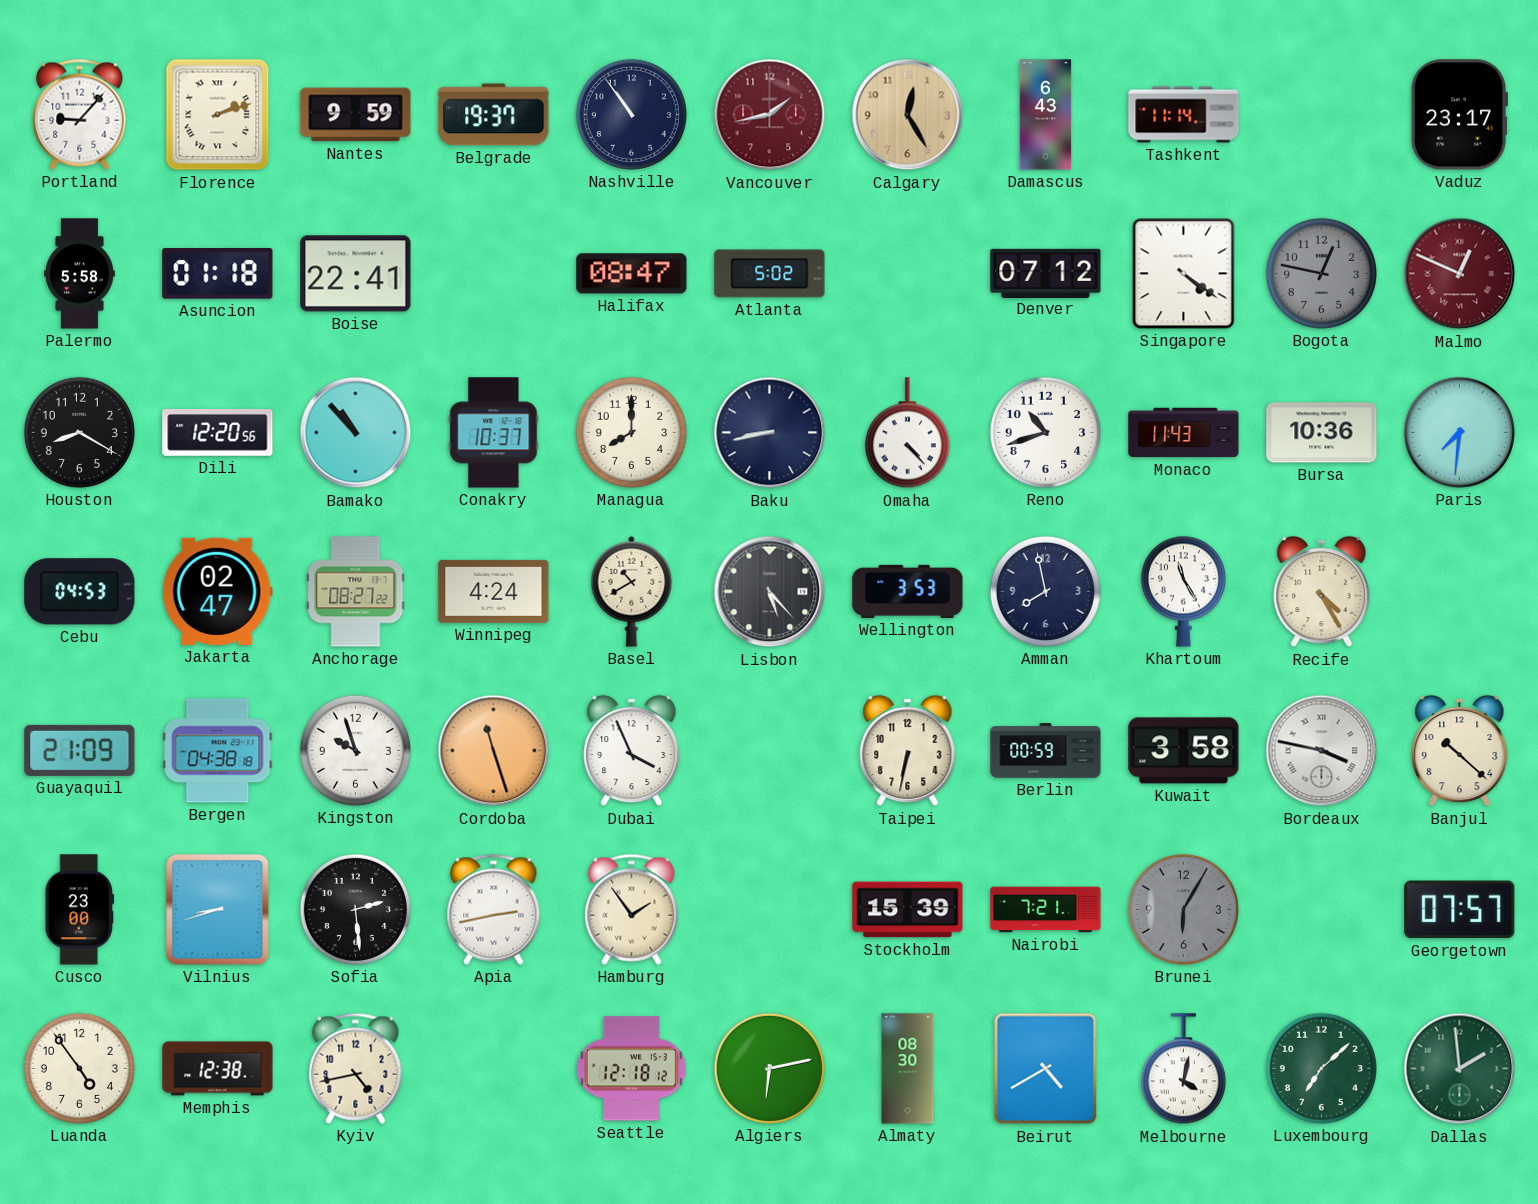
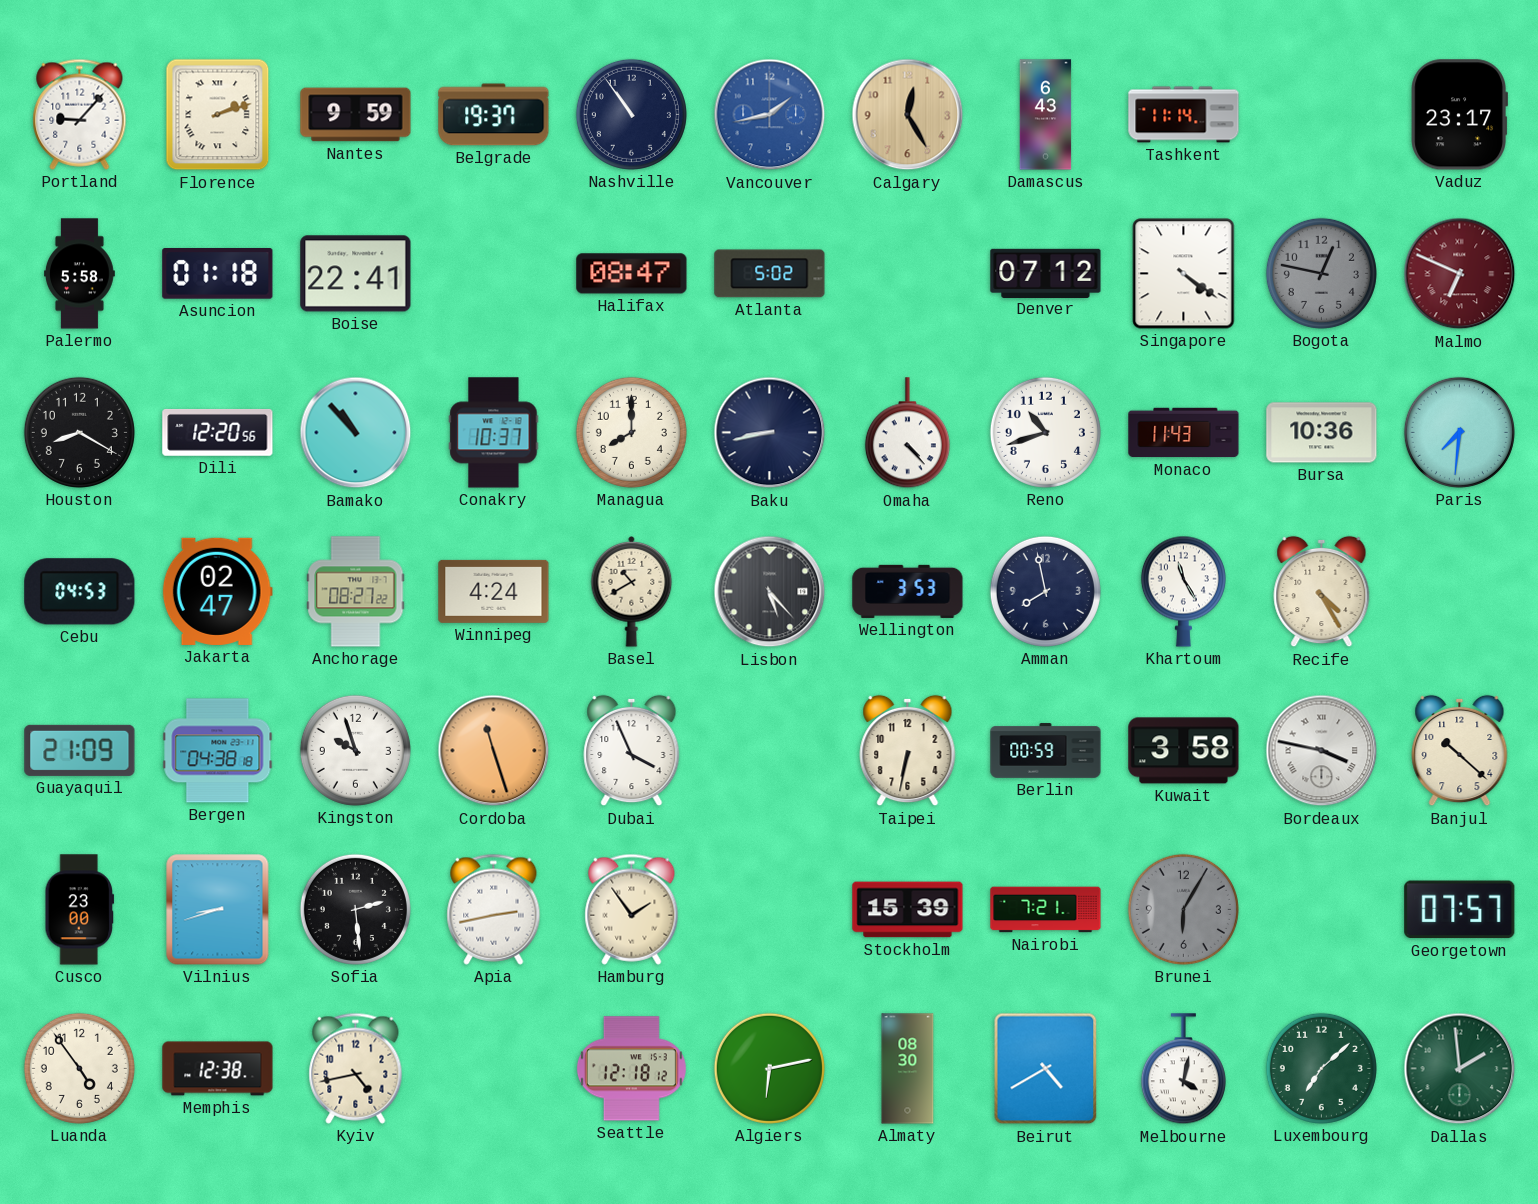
Vancouver dial: burgundy -> blue
Malmo: 12:49 -> 6:49
